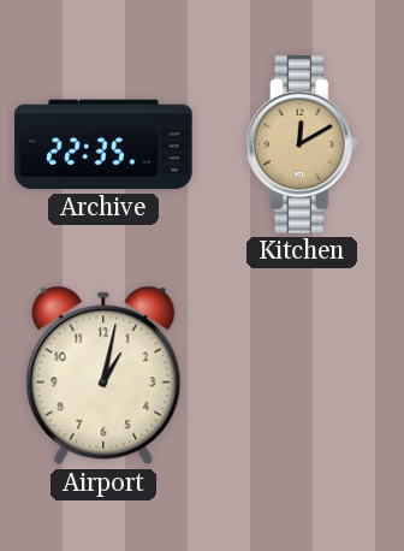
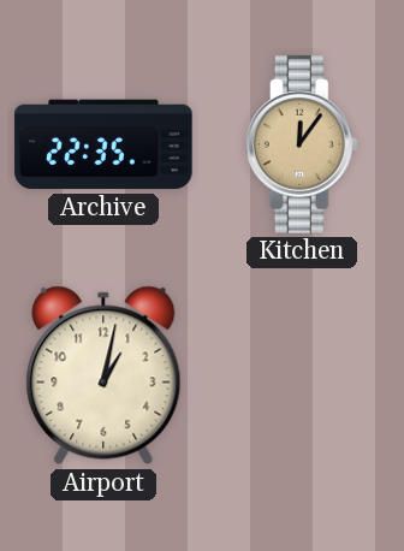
Kitchen: 12:10 -> 12:06
